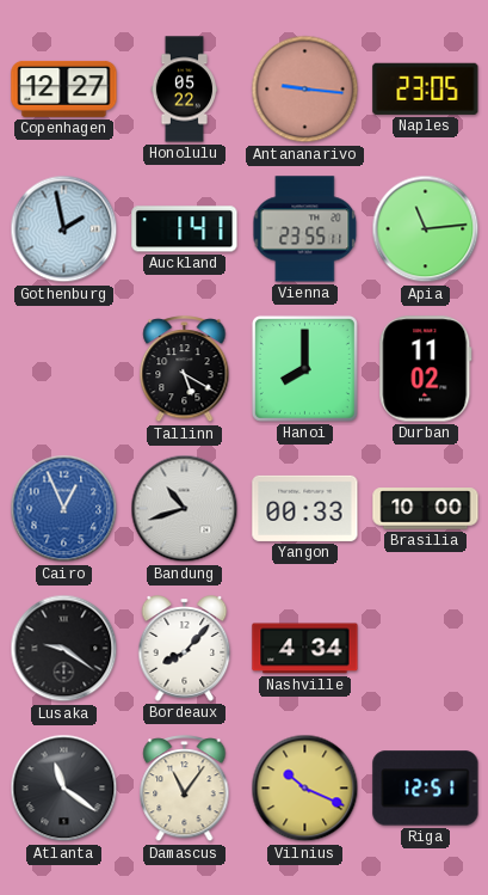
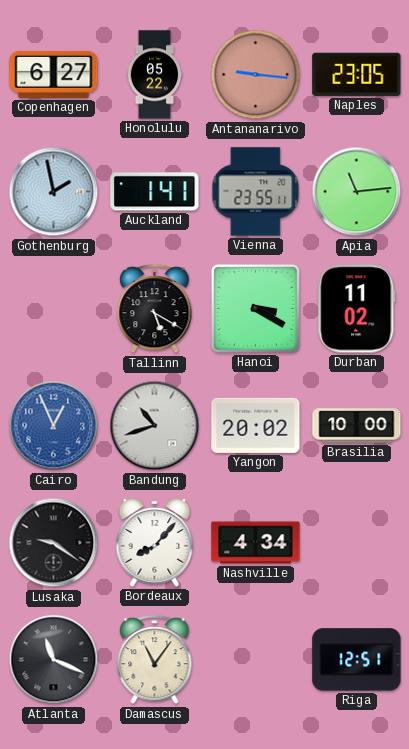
Copenhagen: 12:27 -> 6:27
Hanoi: 8:00 -> 3:20
Yangon: 00:33 -> 20:02
Atlanta: 11:21 -> 11:19
Vilnius: 10:19 -> none
